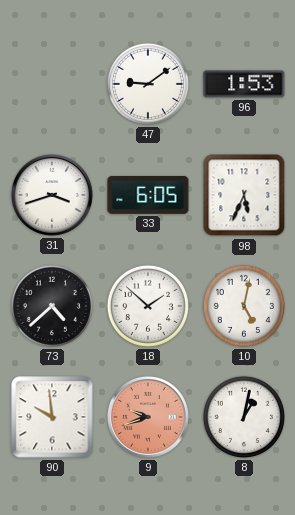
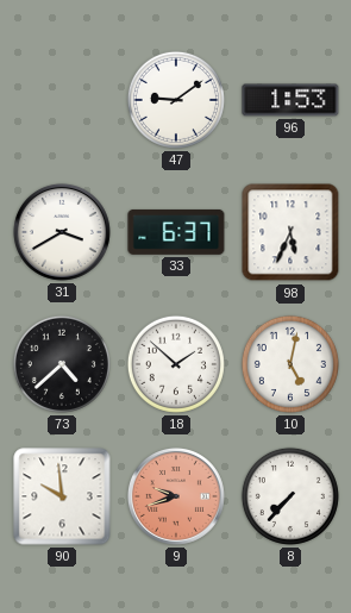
31: 3:42 -> 3:40
33: 6:05 -> 6:37
8: 1:02 -> 7:37
